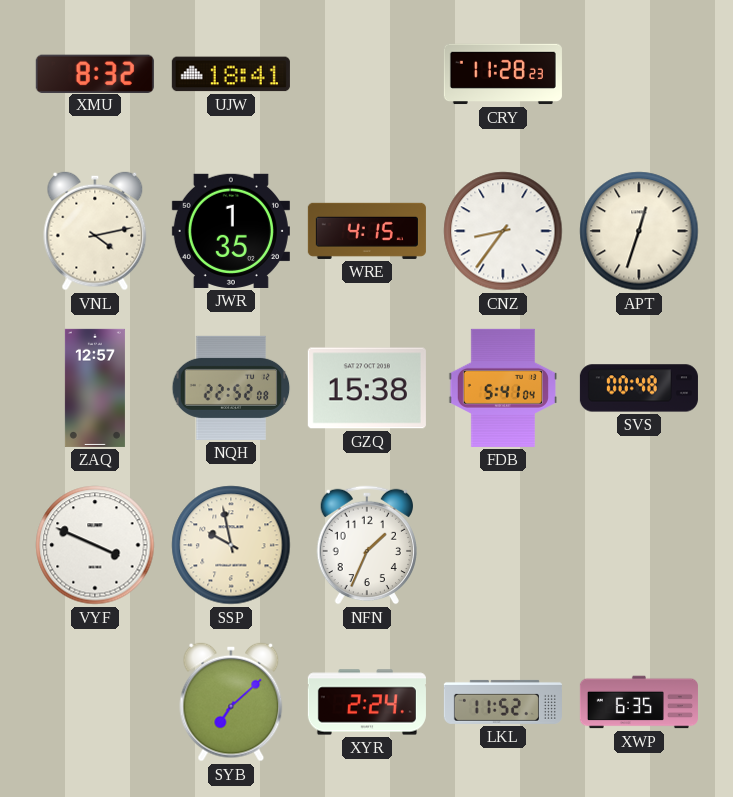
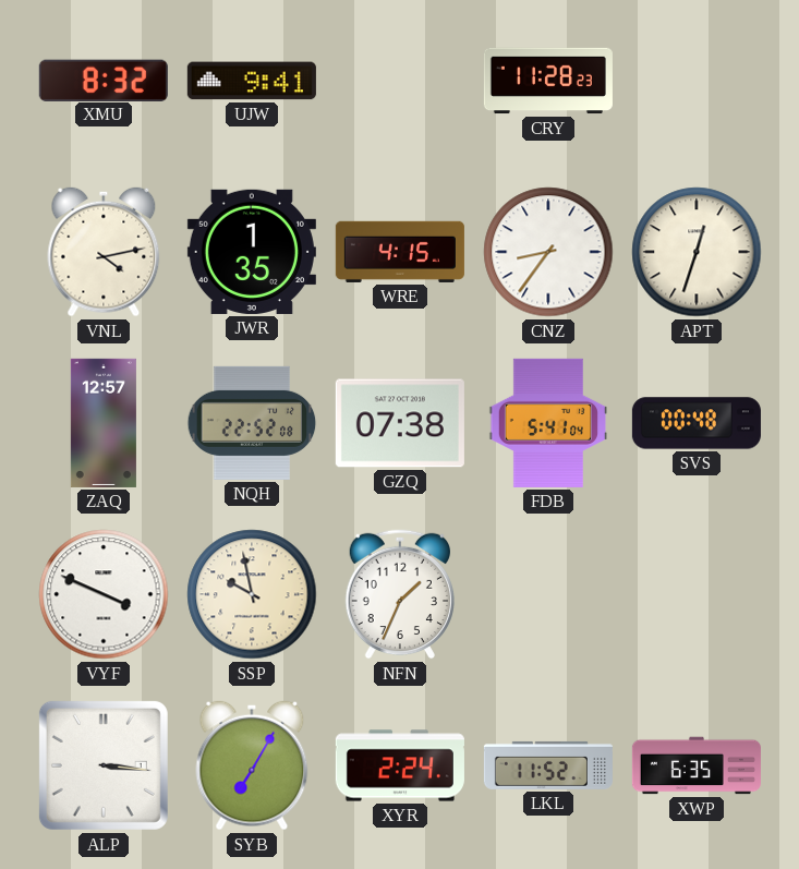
UJW: 18:41 -> 9:41
GZQ: 15:38 -> 07:38
ALP: none -> 3:16
SYB: 7:08 -> 7:05
